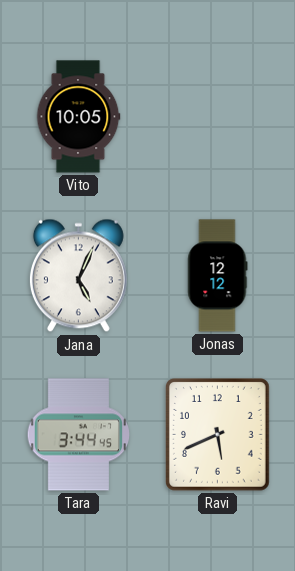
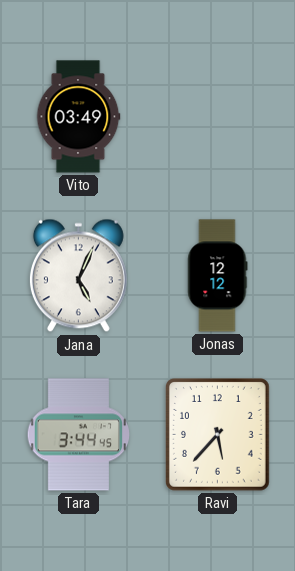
Vito: 10:05 -> 03:49
Ravi: 5:41 -> 5:37
